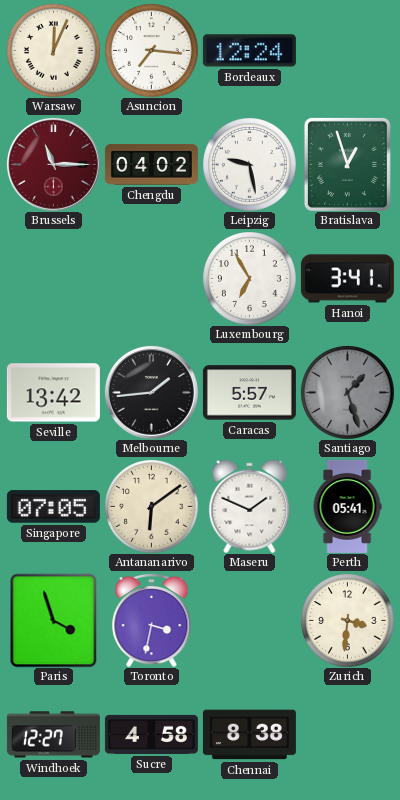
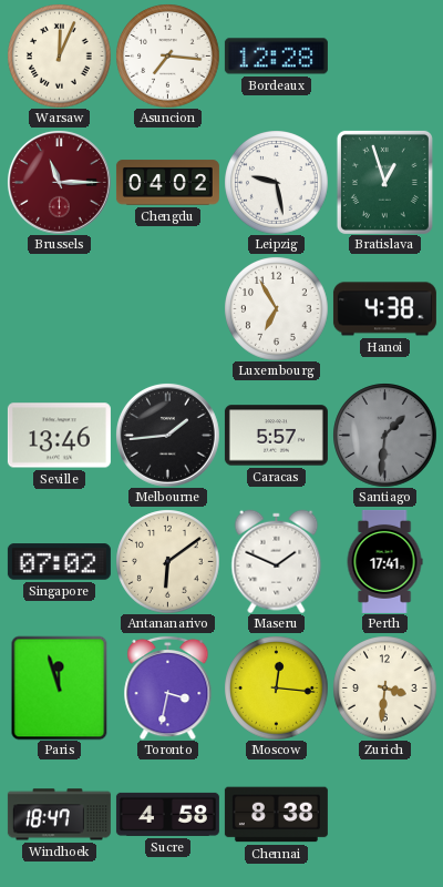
Bordeaux: 12:24 -> 12:28
Hanoi: 3:41 -> 4:38
Seville: 13:42 -> 13:46
Santiago: 1:27 -> 1:31
Singapore: 07:05 -> 07:02
Perth: 05:41 -> 17:41
Paris: 3:57 -> 11:57
Moscow: none -> 12:16
Windhoek: 12:27 -> 18:47
